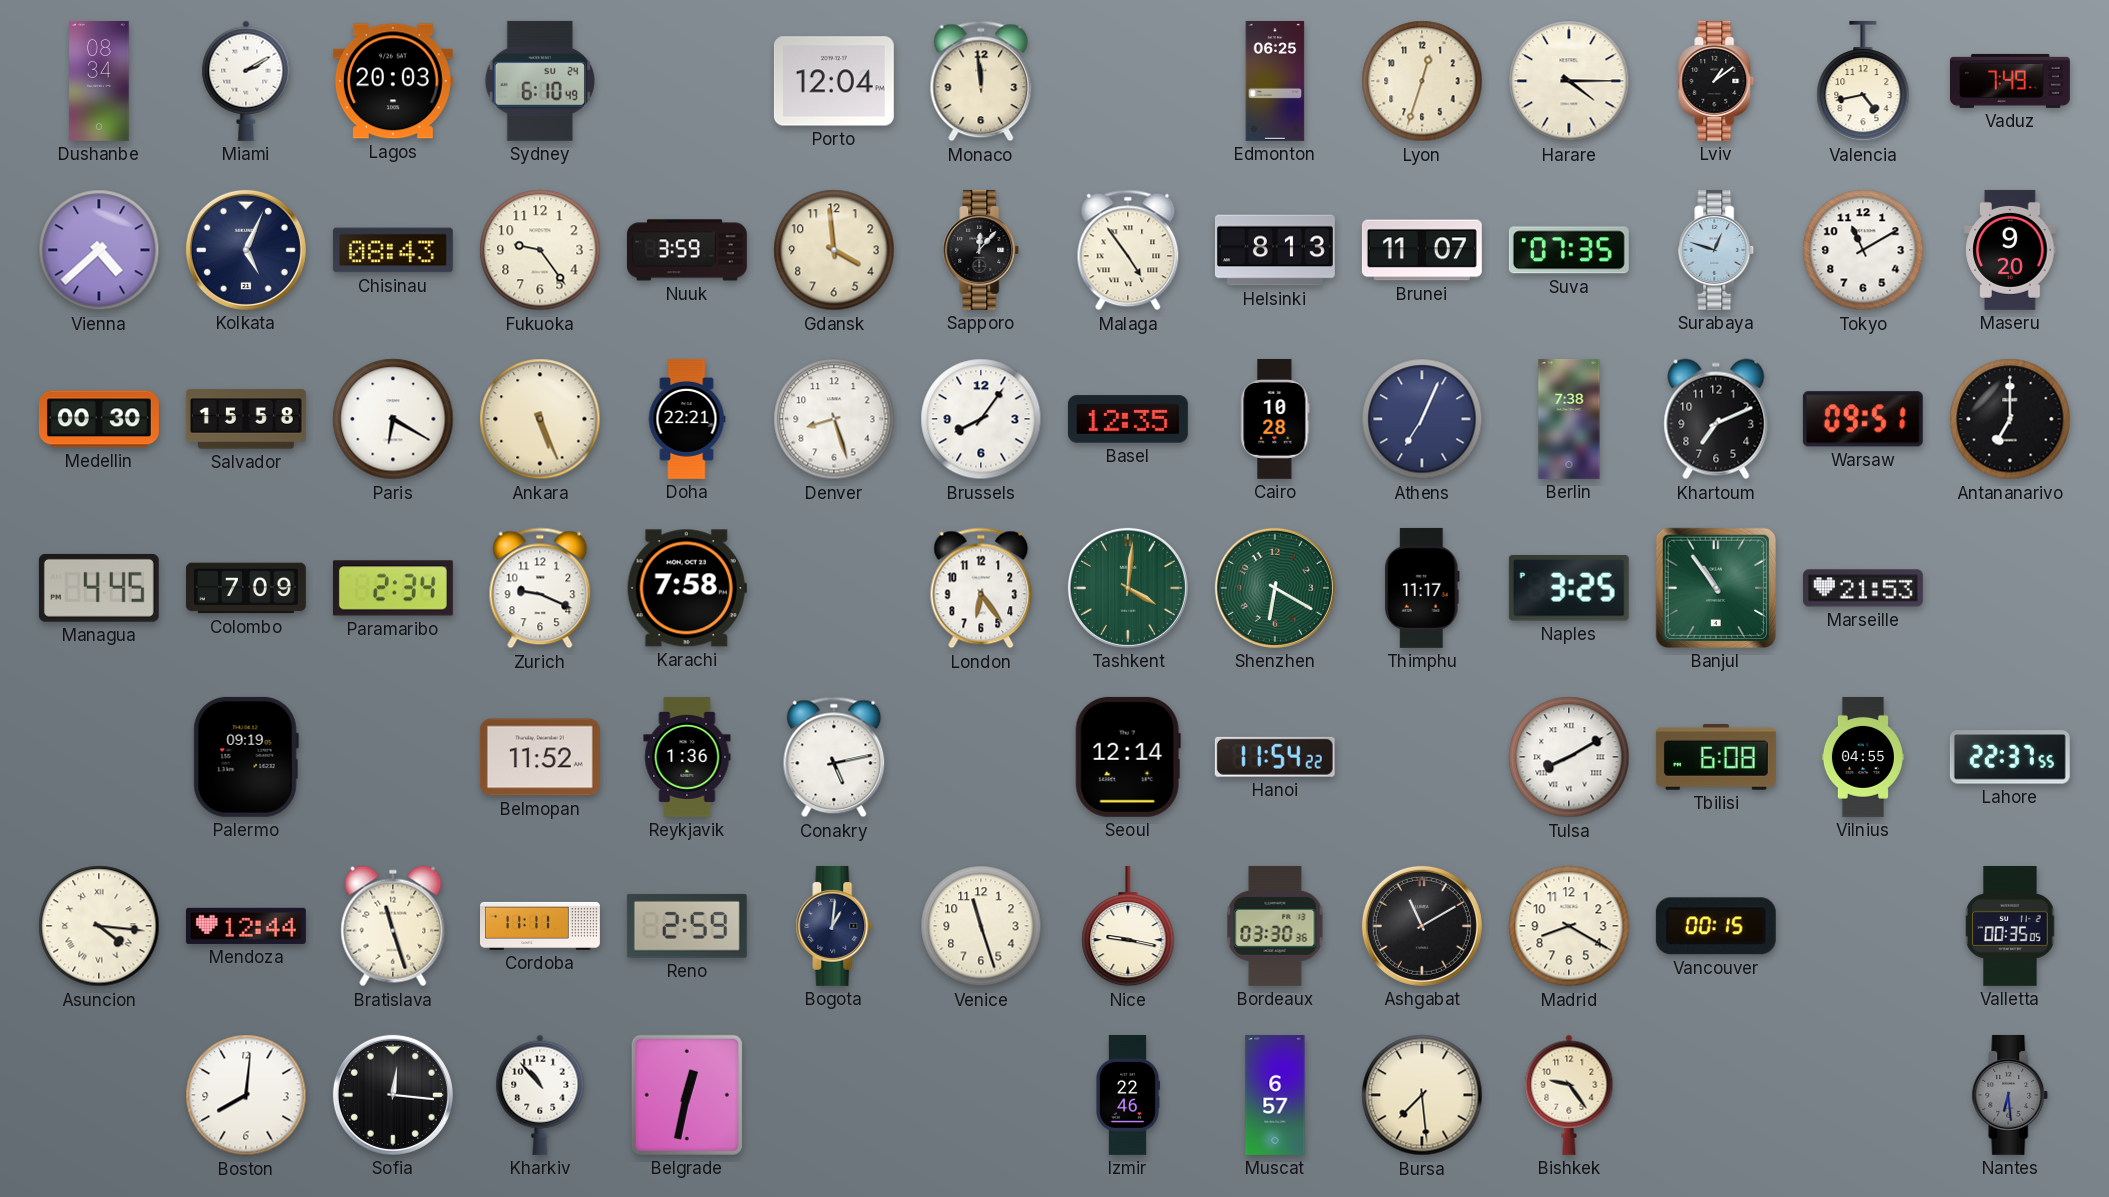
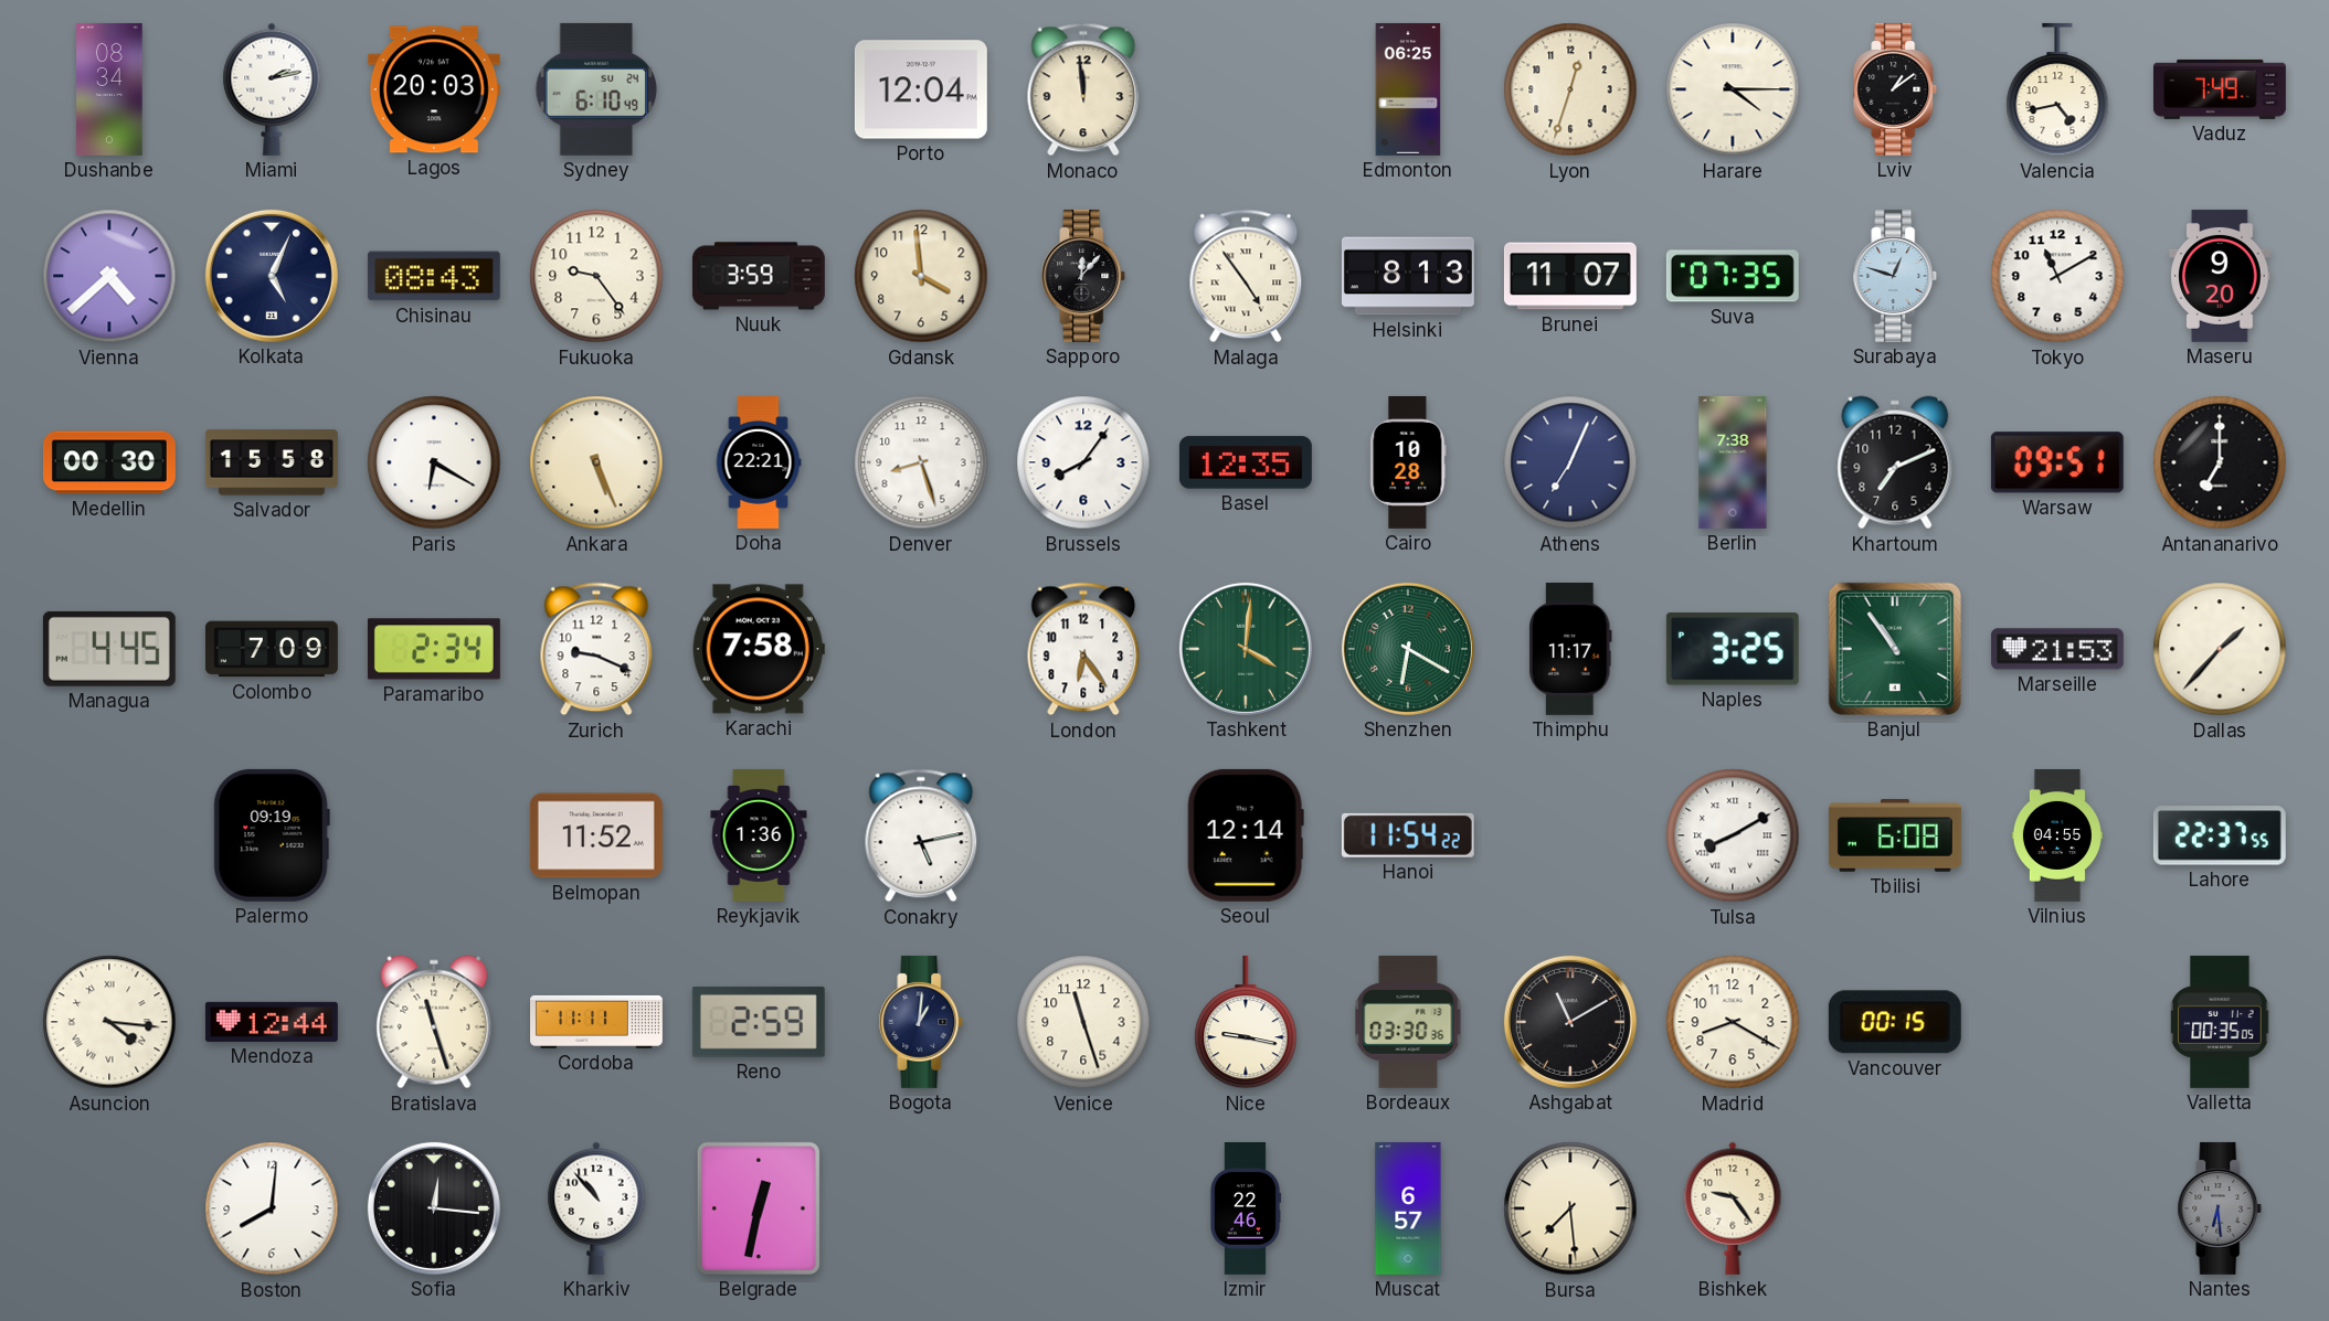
Miami: 2:10 -> 2:13
Dallas: none -> 1:37
